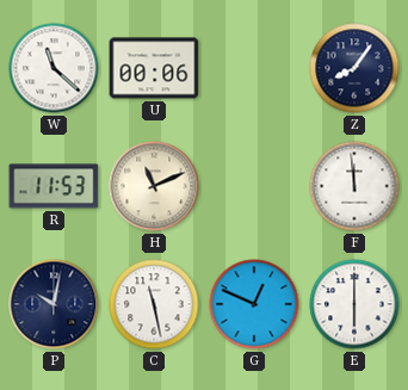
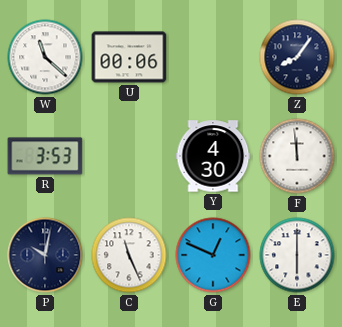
R: 11:53 -> 3:53
H: 11:11 -> none
Y: none -> 4:30
C: 11:28 -> 11:26
